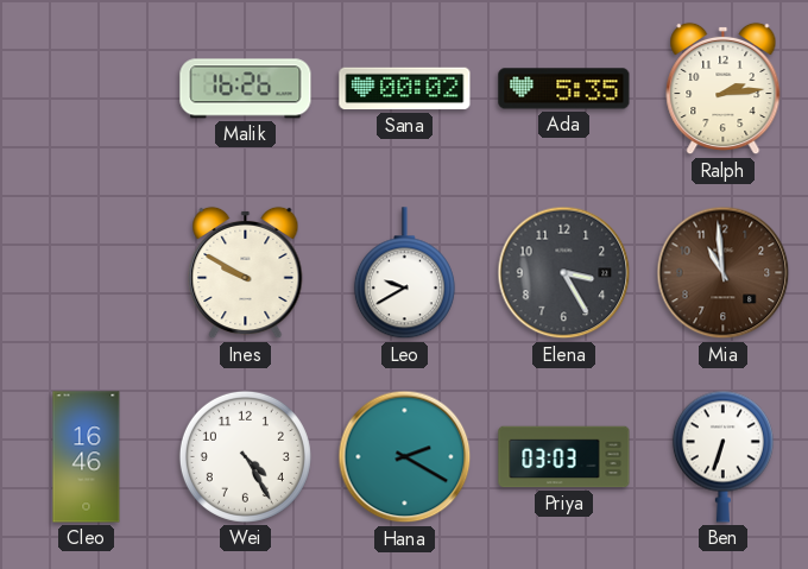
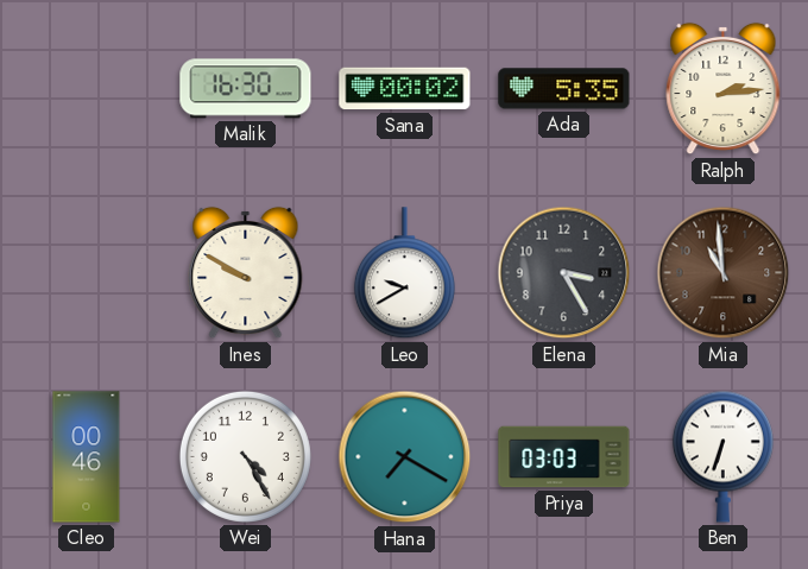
Malik: 16:26 -> 16:30
Cleo: 16:46 -> 00:46
Hana: 2:20 -> 7:20
